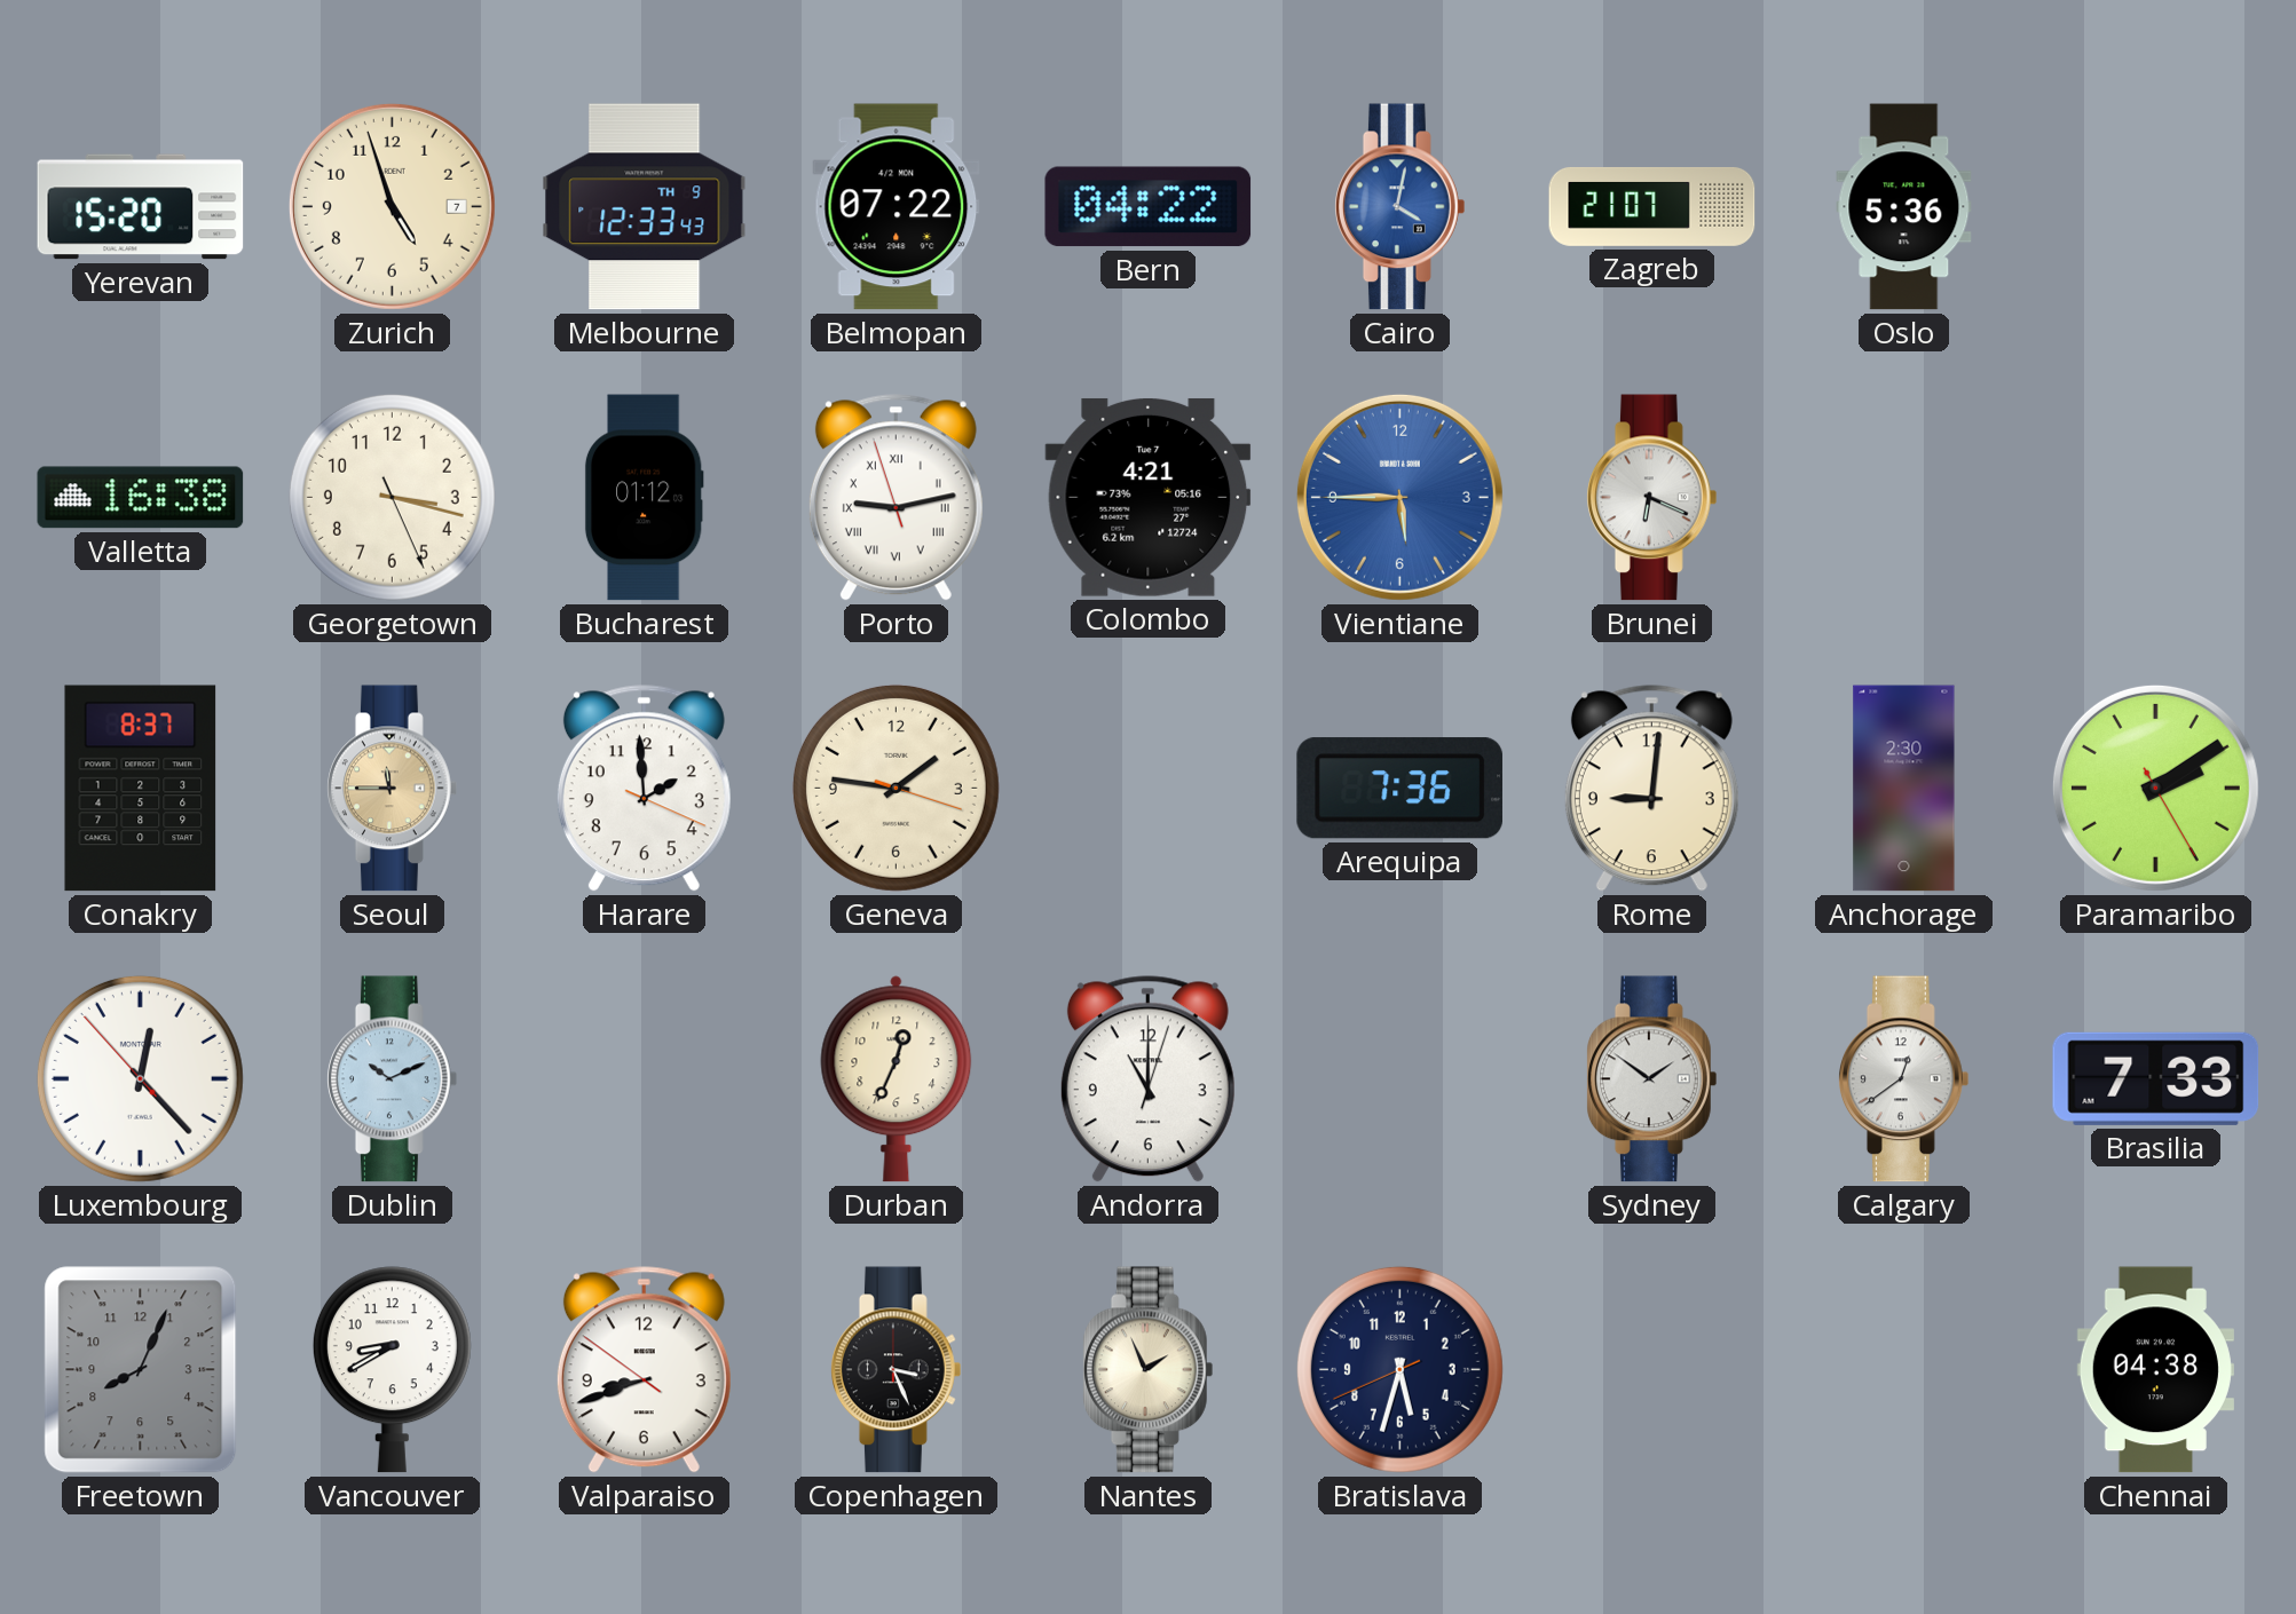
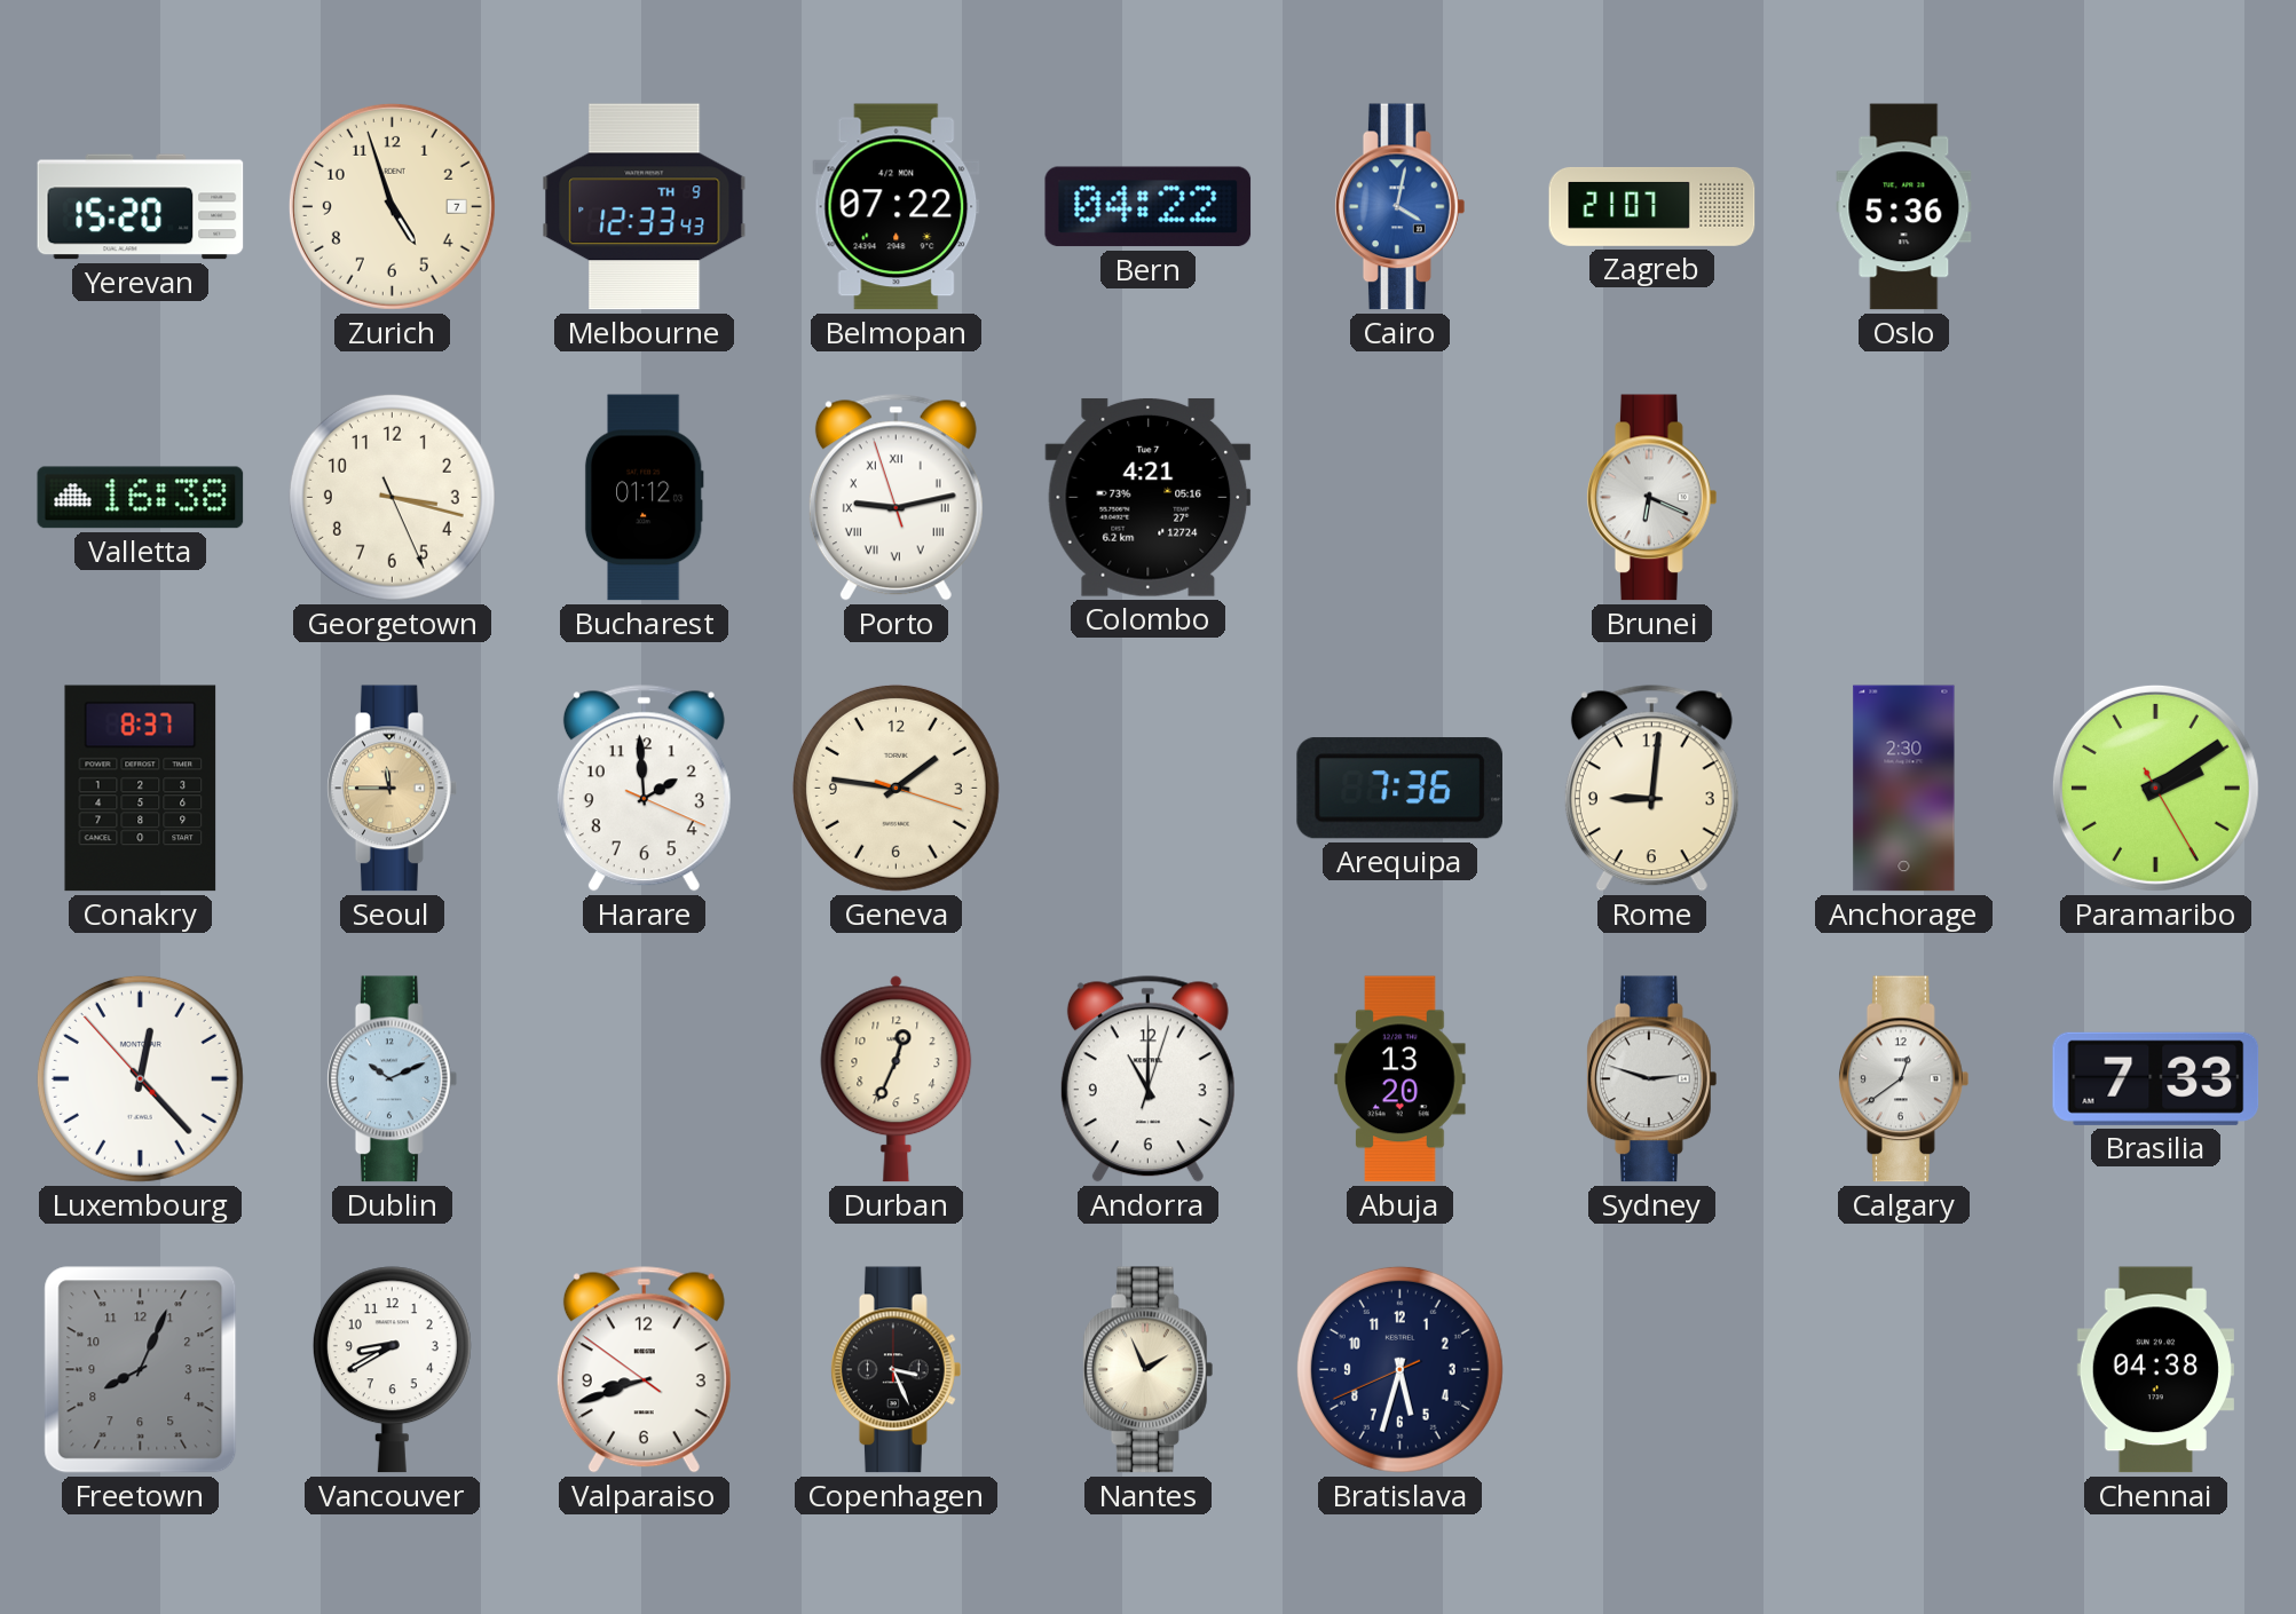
Vientiane: 5:45 -> none
Abuja: none -> 13:20
Sydney: 1:51 -> 2:48
